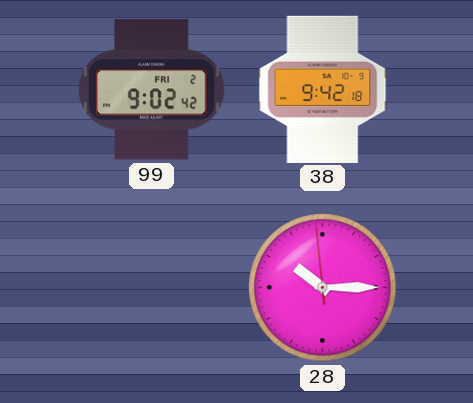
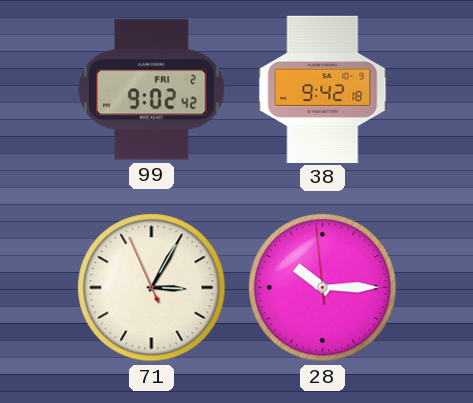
71: none -> 3:04
